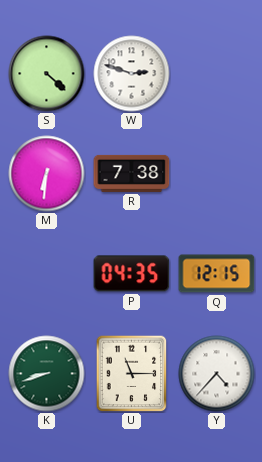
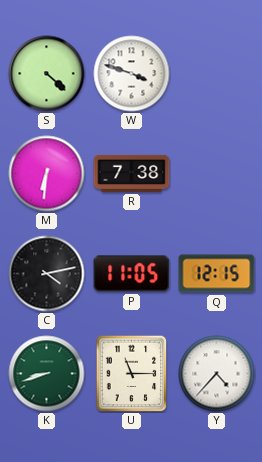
W: 2:48 -> 3:48
C: none -> 4:13
P: 04:35 -> 11:05
